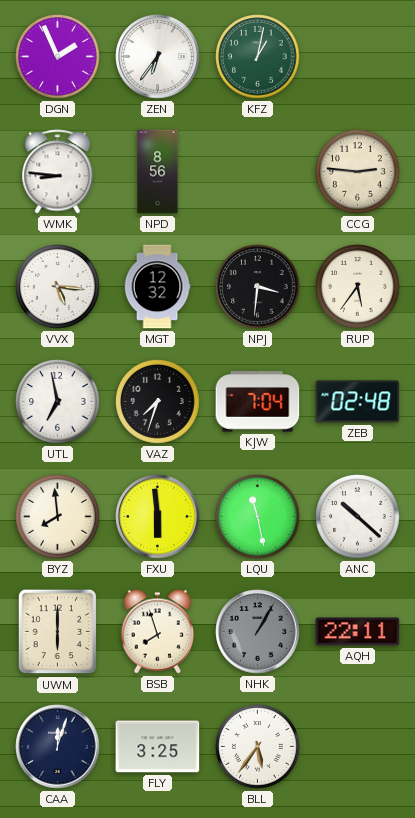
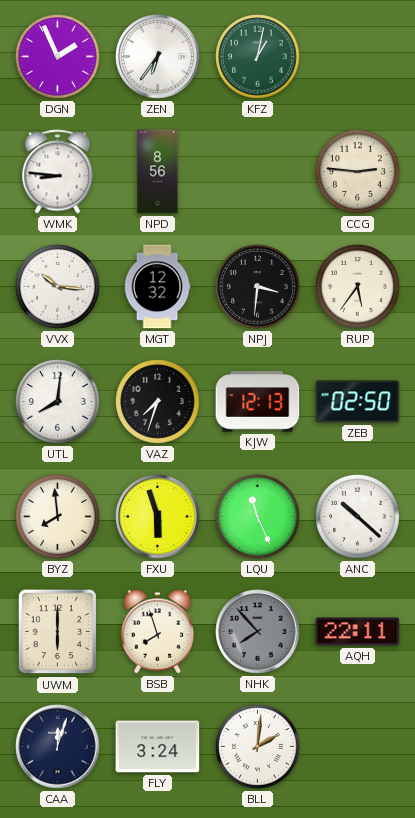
VVX: 5:16 -> 10:16
UTL: 6:58 -> 8:01
KJW: 7:04 -> 12:13
ZEB: 02:48 -> 02:50
FXU: 5:59 -> 5:57
LQU: 11:28 -> 11:26
NHK: 1:05 -> 7:53
FLY: 3:25 -> 3:24
BLL: 5:36 -> 2:01
